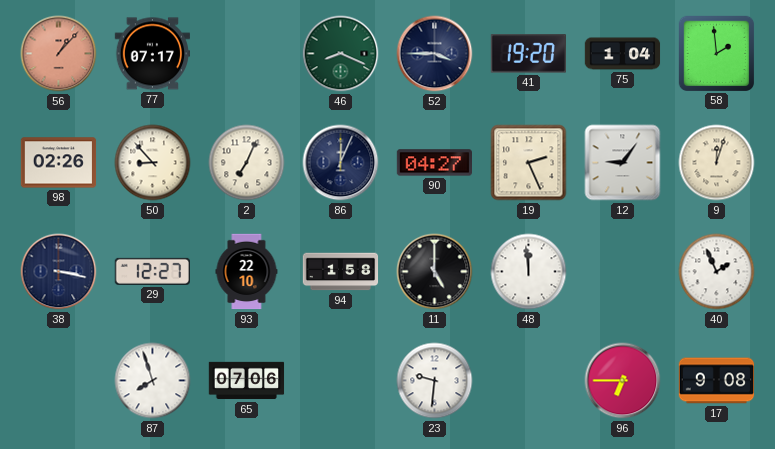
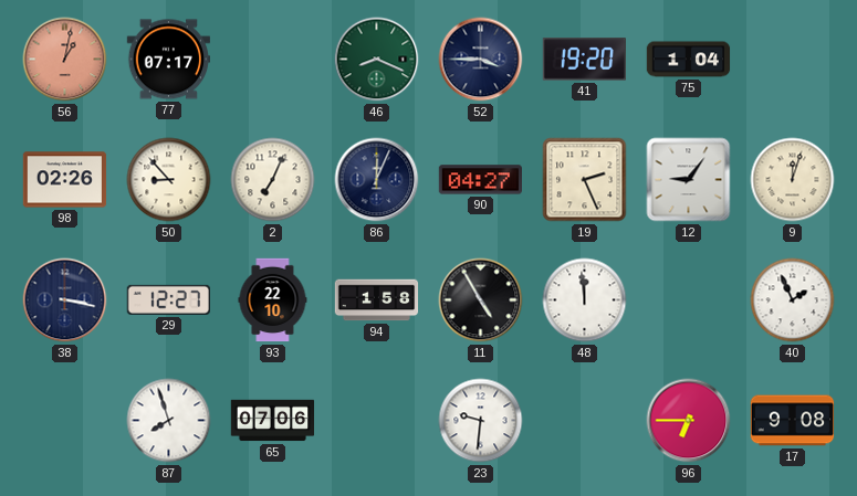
56: 1:07 -> 1:02
58: 1:59 -> none
11: 5:00 -> 4:55
